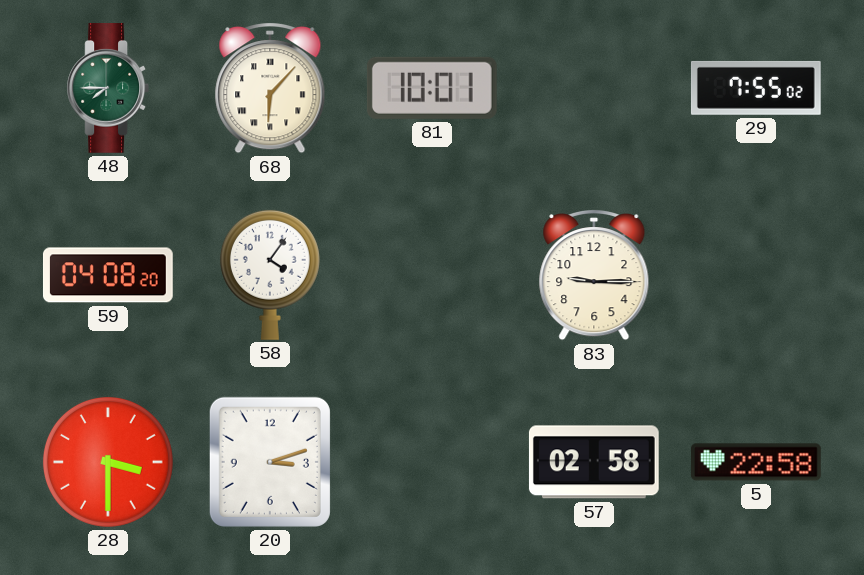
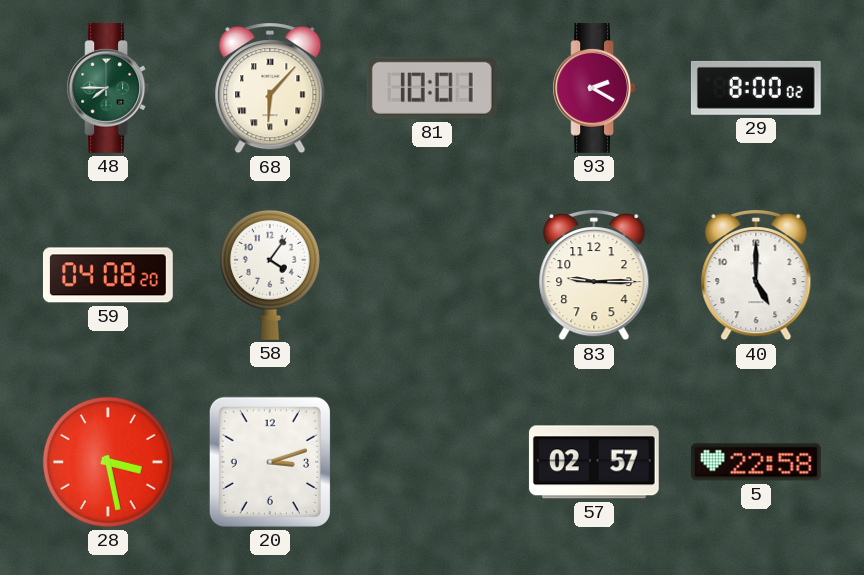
93: none -> 2:20
29: 7:55 -> 8:00
40: none -> 5:00
28: 3:30 -> 3:28
57: 02:58 -> 02:57
